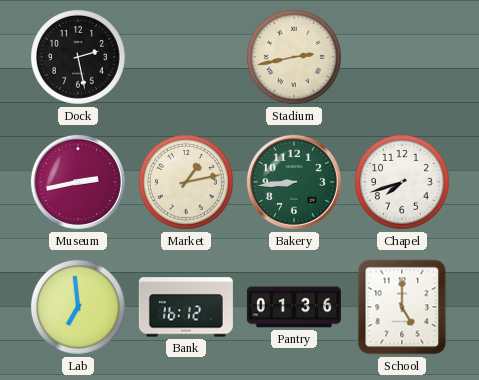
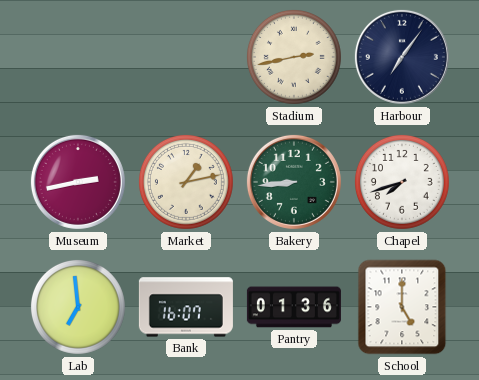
Dock: 2:28 -> none
Harbour: none -> 7:06
Bank: 16:12 -> 16:07
